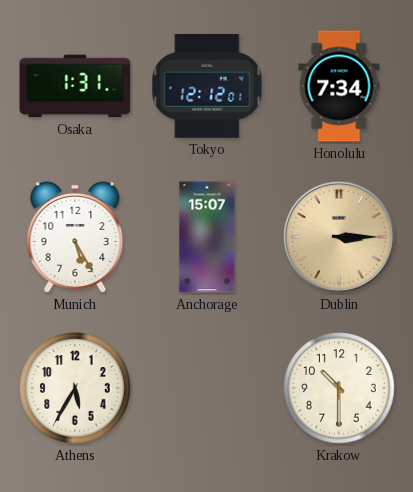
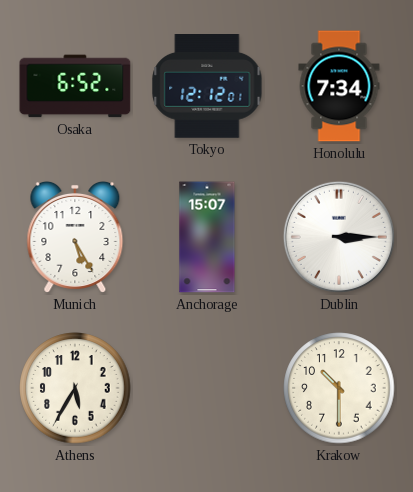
Osaka: 1:31 -> 6:52
Dublin dial: champagne -> white
